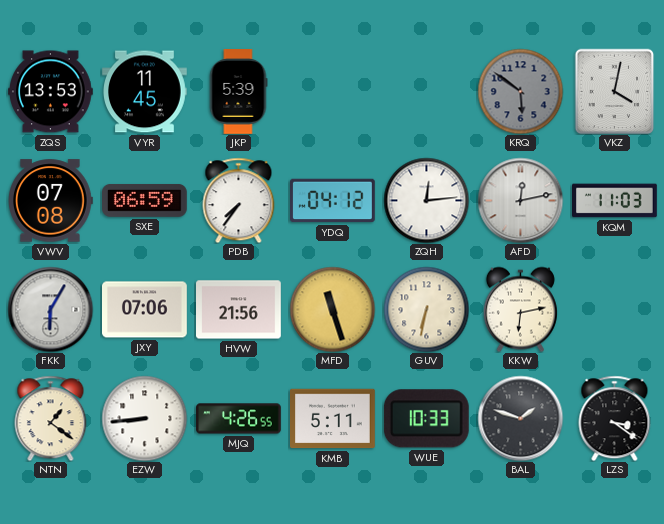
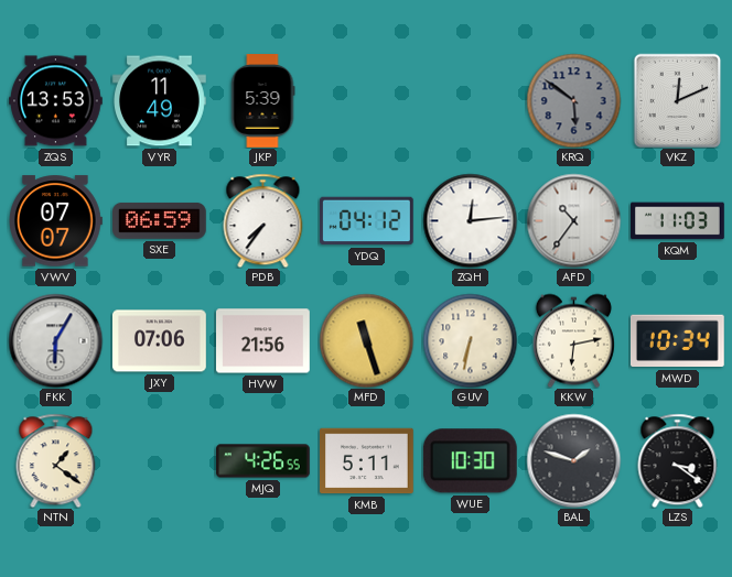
VYR: 11:45 -> 11:49
VKZ: 4:02 -> 12:11
VWV: 07:08 -> 07:07
AFD: 12:13 -> 10:36
MWD: none -> 10:34
EZW: 8:44 -> none
WUE: 10:33 -> 10:30
